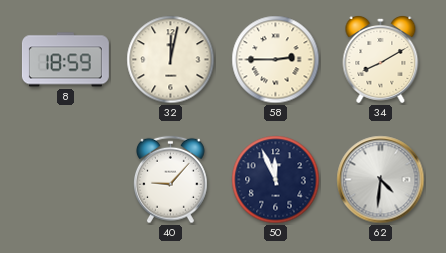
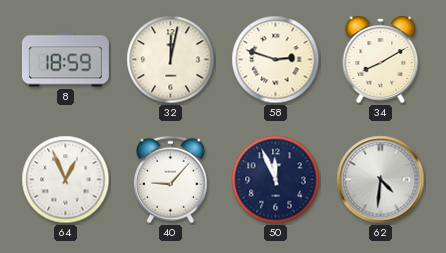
58: 2:45 -> 2:48
64: none -> 12:56
